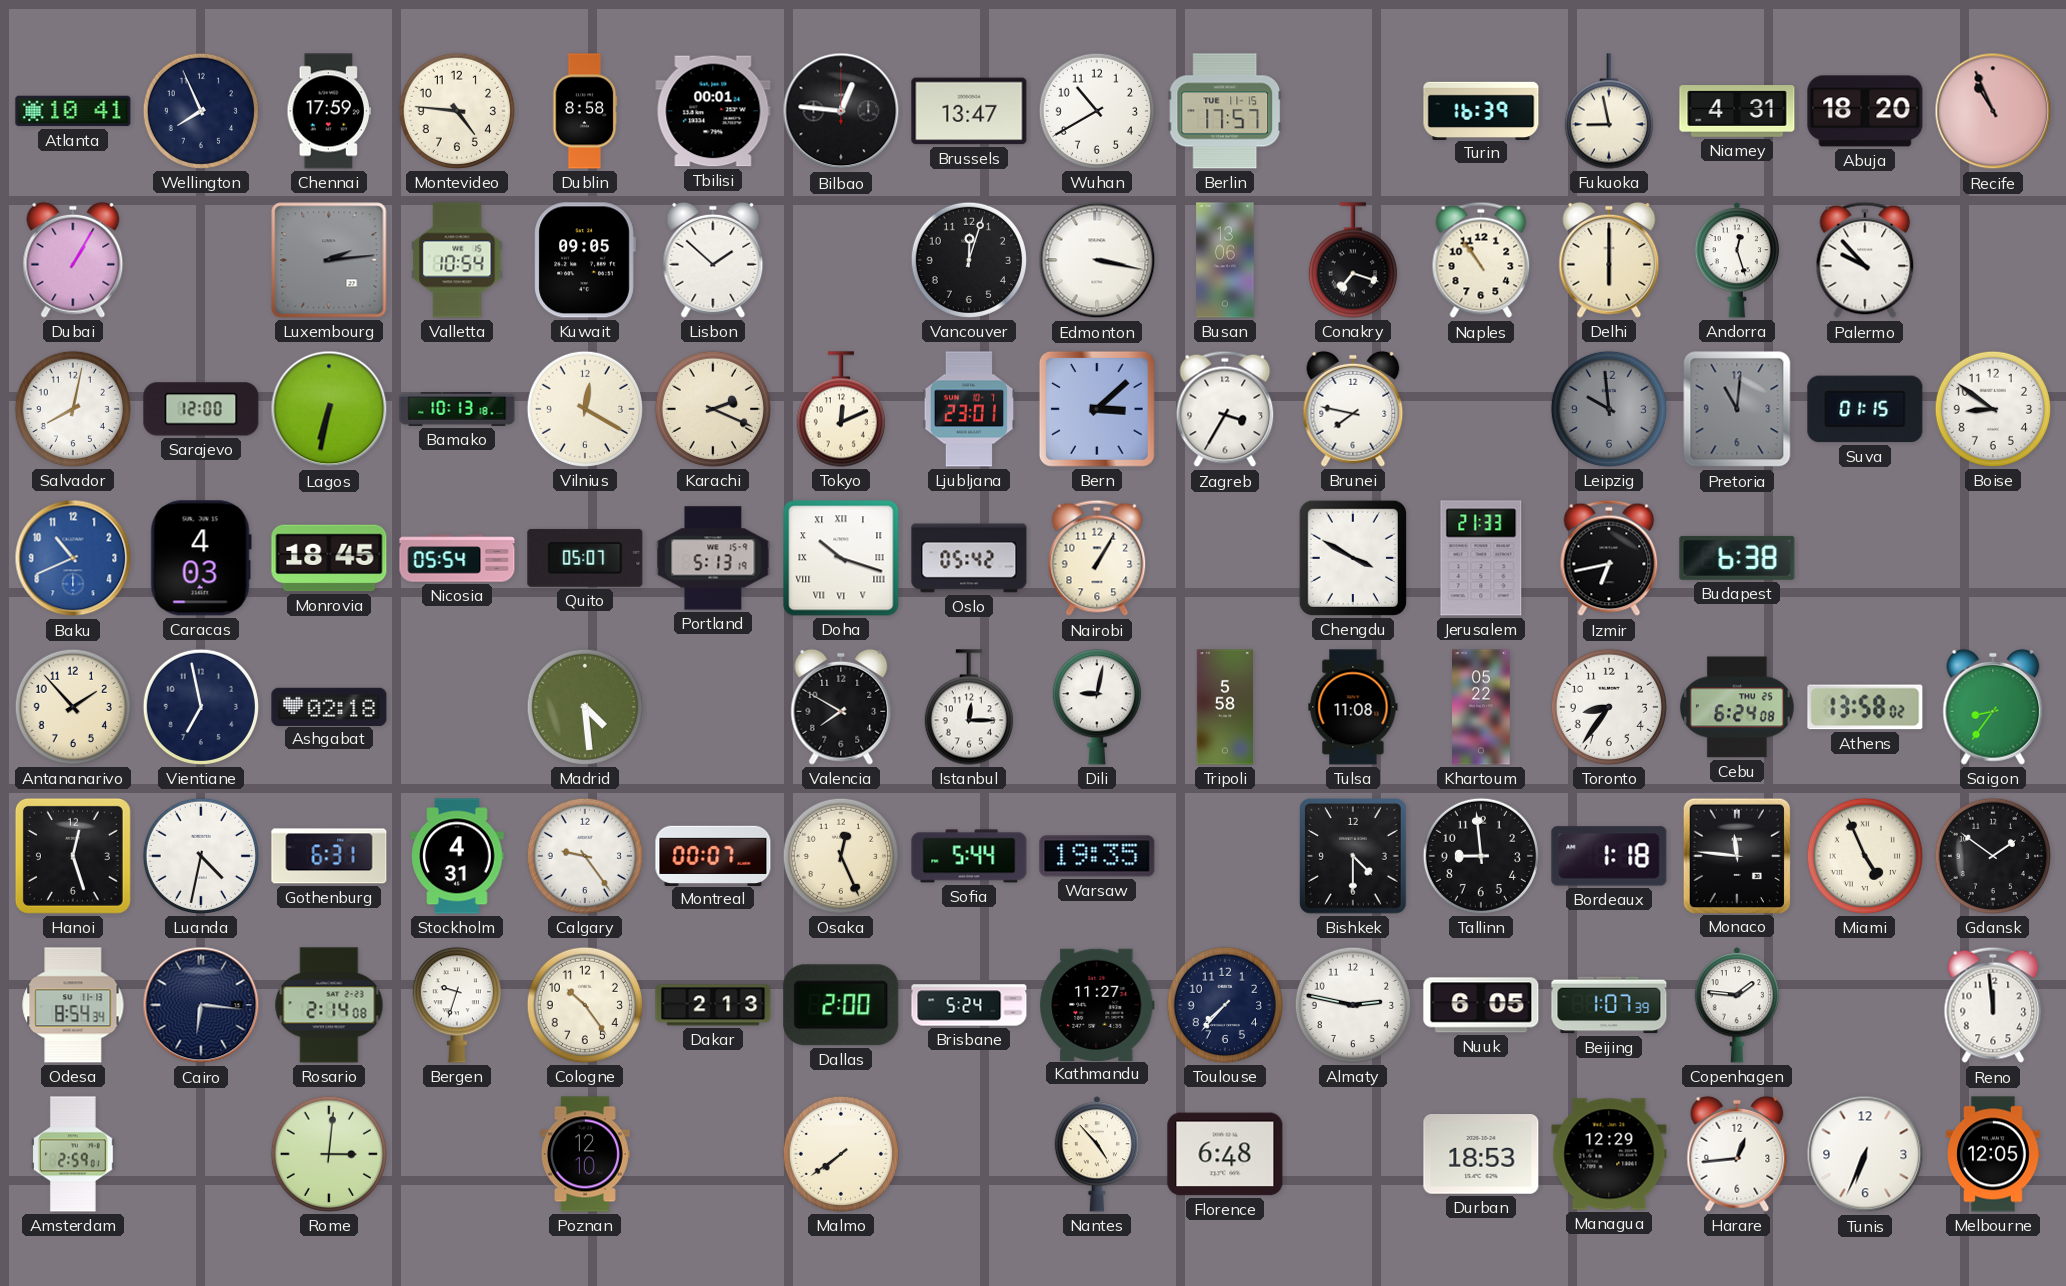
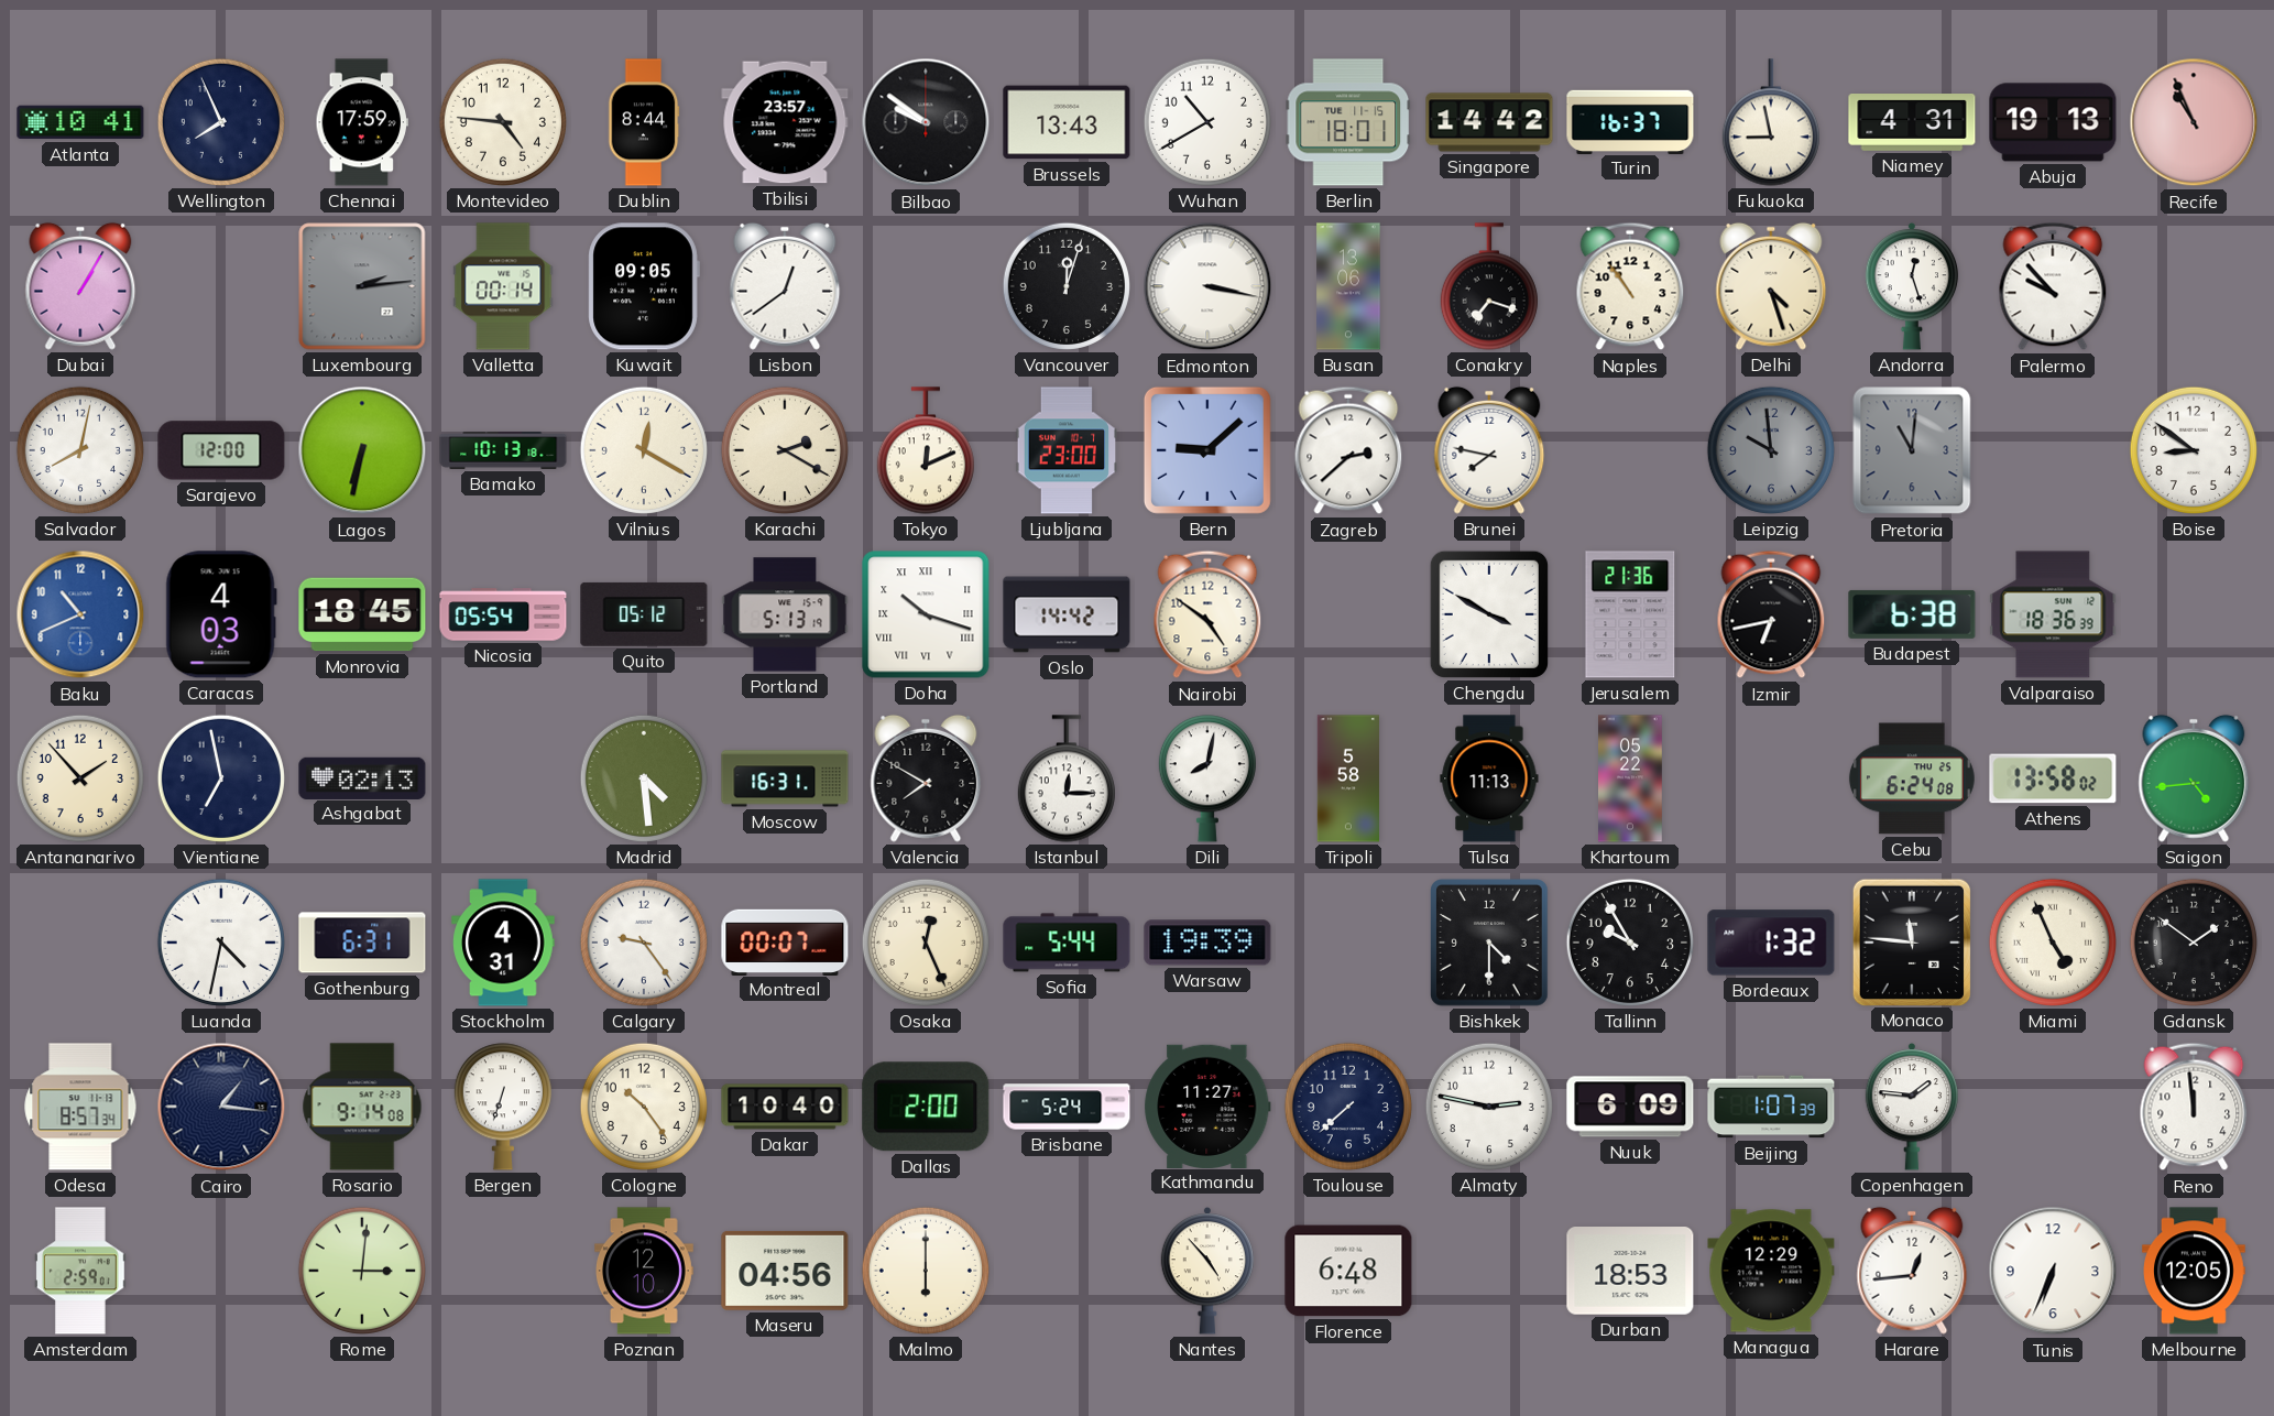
Dublin: 8:58 -> 8:44
Tbilisi: 00:01 -> 23:57
Bilbao: 12:46 -> 9:51
Brussels: 13:47 -> 13:43
Berlin: 17:57 -> 18:01
Singapore: none -> 14:42
Turin: 16:39 -> 16:37
Abuja: 18:20 -> 19:13
Valletta: 10:54 -> 00:14
Lisbon: 1:52 -> 12:39
Delhi: 6:00 -> 4:27
Karachi: 2:19 -> 2:20
Ljubljana: 23:01 -> 23:00
Bern: 3:08 -> 9:08
Zagreb: 3:35 -> 2:38
Suva: 01:15 -> none
Quito: 05:07 -> 05:12
Oslo: 05:42 -> 14:42
Nairobi: 1:05 -> 4:51
Jerusalem: 21:33 -> 21:36
Valparaiso: none -> 18:36
Ashgabat: 02:18 -> 02:13
Moscow: none -> 16:31
Dili: 9:02 -> 8:02
Tulsa: 11:08 -> 11:13
Toronto: 8:36 -> none
Saigon: 8:36 -> 4:44
Hanoi: 12:27 -> none
Warsaw: 19:35 -> 19:39
Tallinn: 8:59 -> 9:55
Bordeaux: 1:18 -> 1:32
Odesa: 8:54 -> 8:57
Cairo: 6:16 -> 1:16
Rosario: 2:14 -> 9:14
Bergen: 9:33 -> 6:33
Dakar: 2:13 -> 10:40
Toulouse: 7:37 -> 7:38
Nuuk: 6:05 -> 6:09
Maseru: none -> 04:56
Malmo: 7:39 -> 6:00
